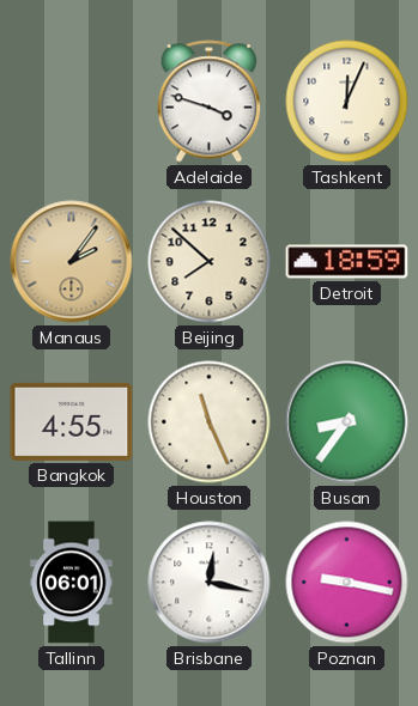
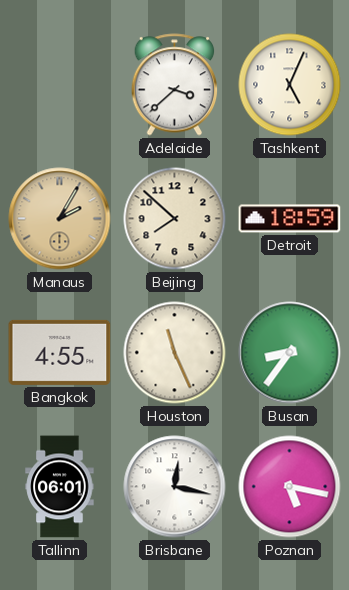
Adelaide: 3:48 -> 3:38
Tashkent: 12:04 -> 5:04
Manaus: 2:06 -> 2:05
Poznan: 9:17 -> 5:17
